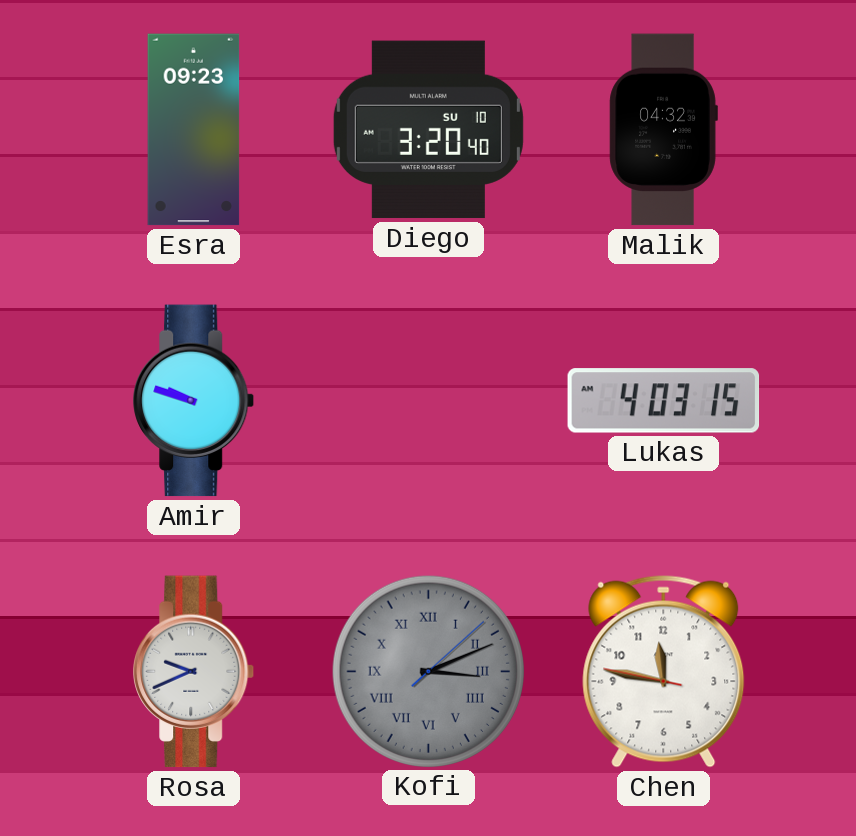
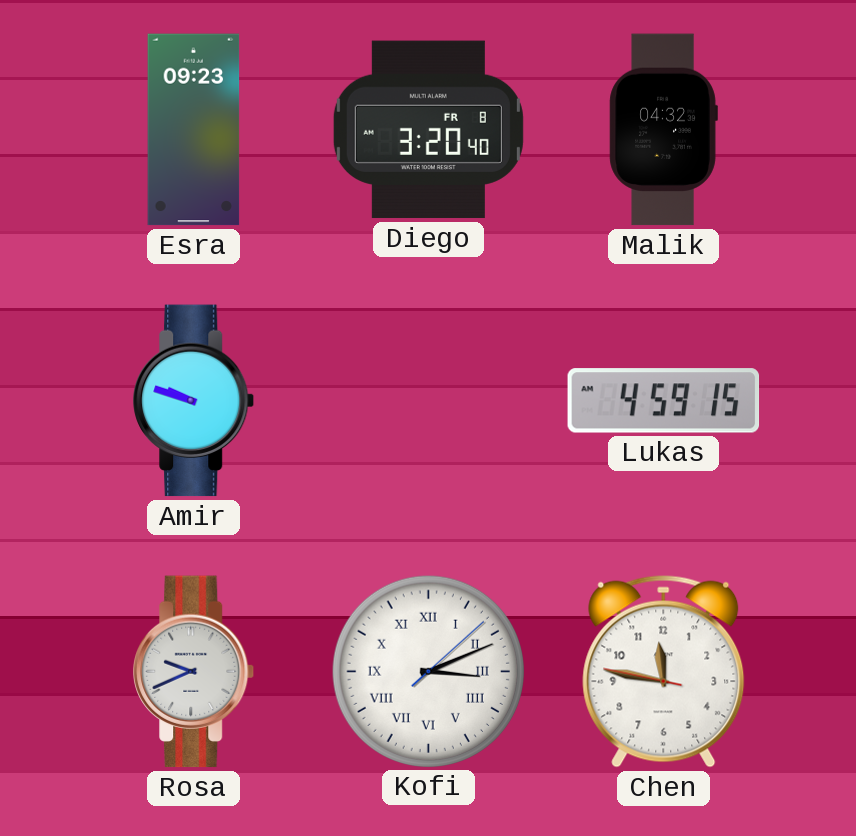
Diego date: SU 10 -> FR 8
Lukas: 4:03 -> 4:59
Kofi dial: grey -> white
